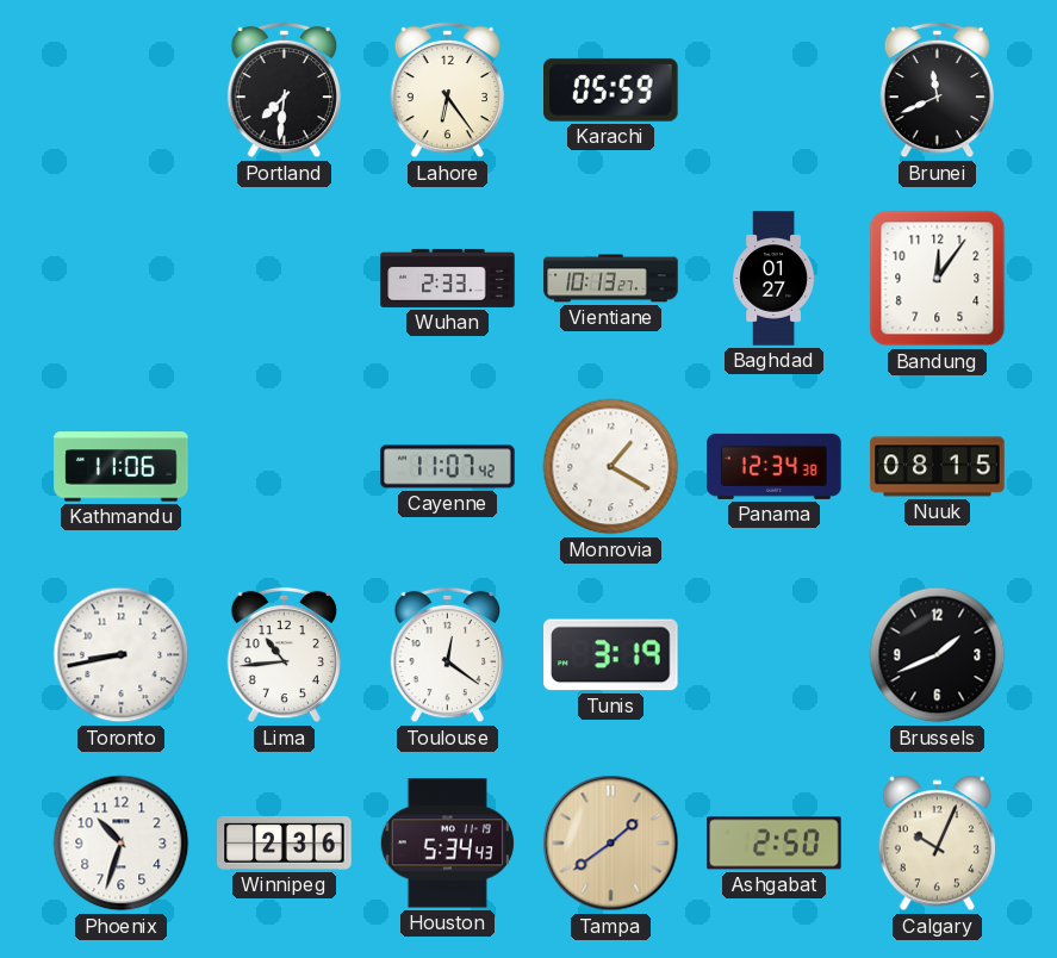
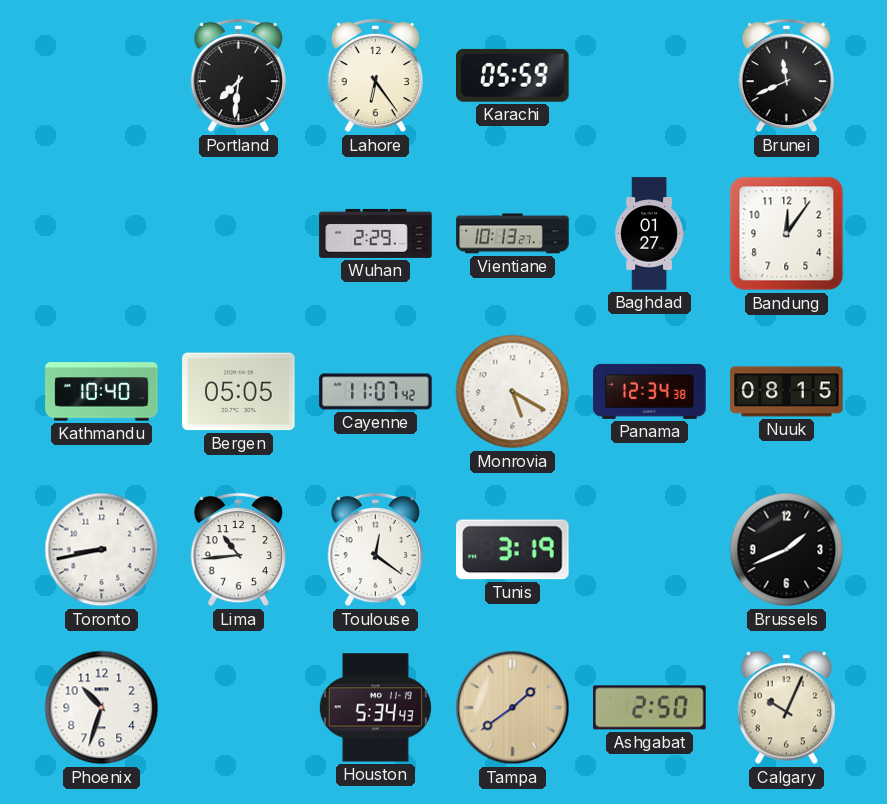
Wuhan: 2:33 -> 2:29
Kathmandu: 11:06 -> 10:40
Bergen: none -> 05:05
Monrovia: 1:20 -> 5:20
Winnipeg: 2:36 -> none
